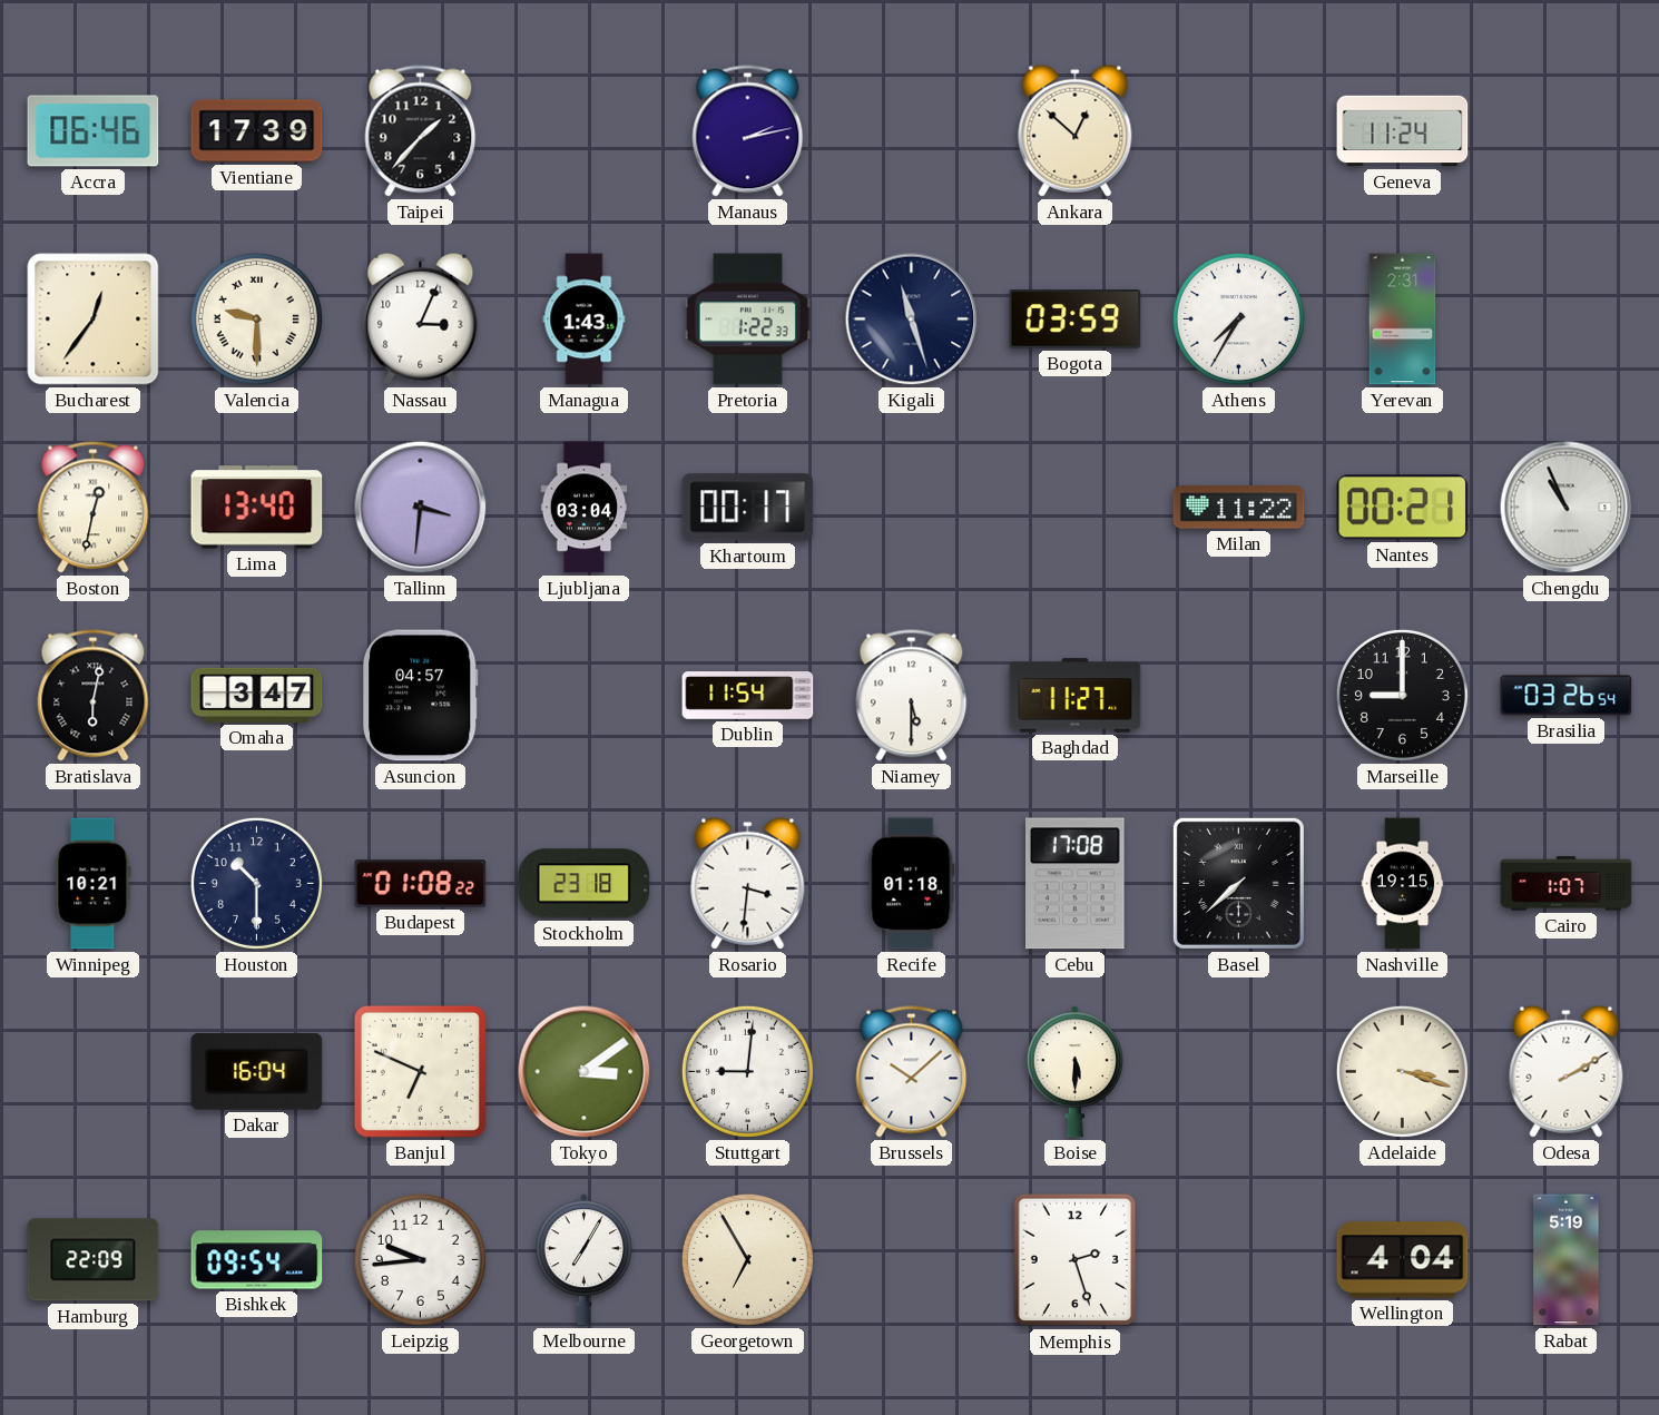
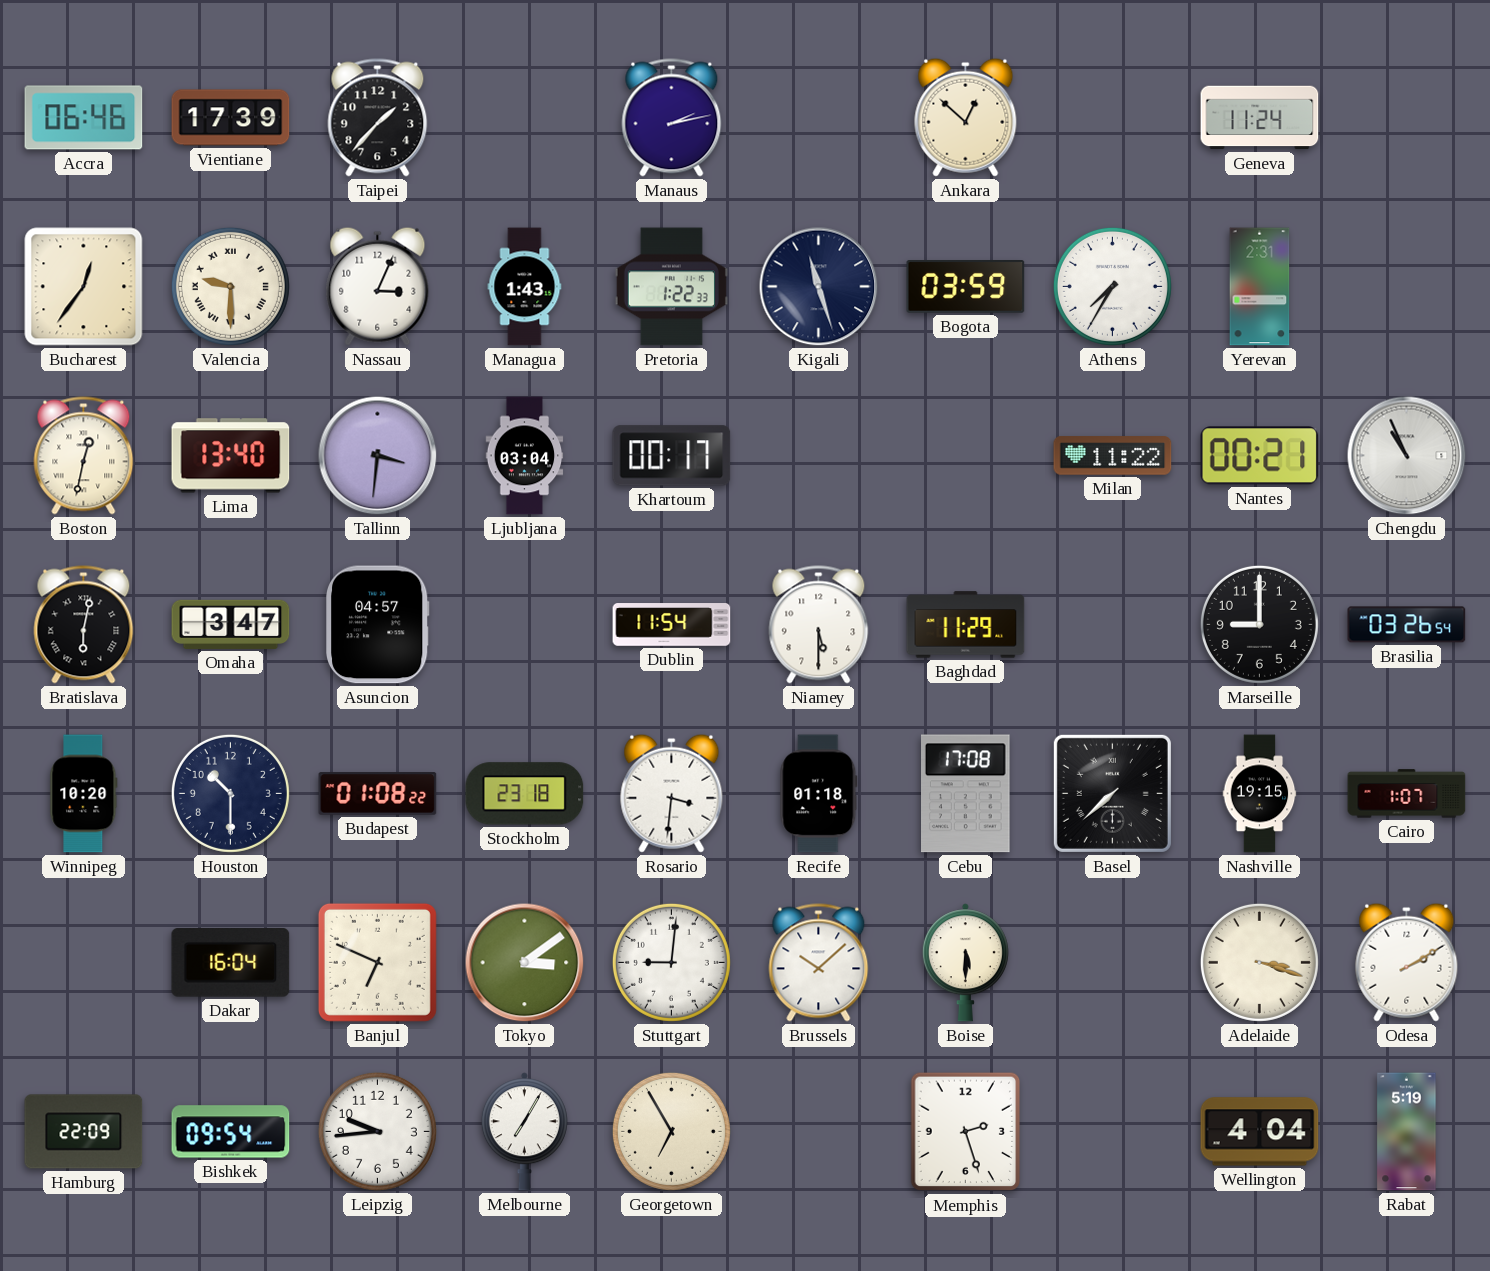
Baghdad: 11:27 -> 11:29
Winnipeg: 10:21 -> 10:20
